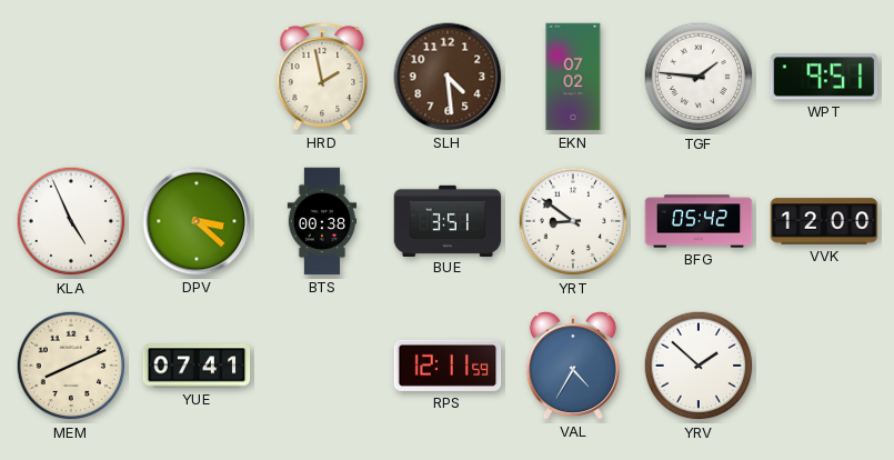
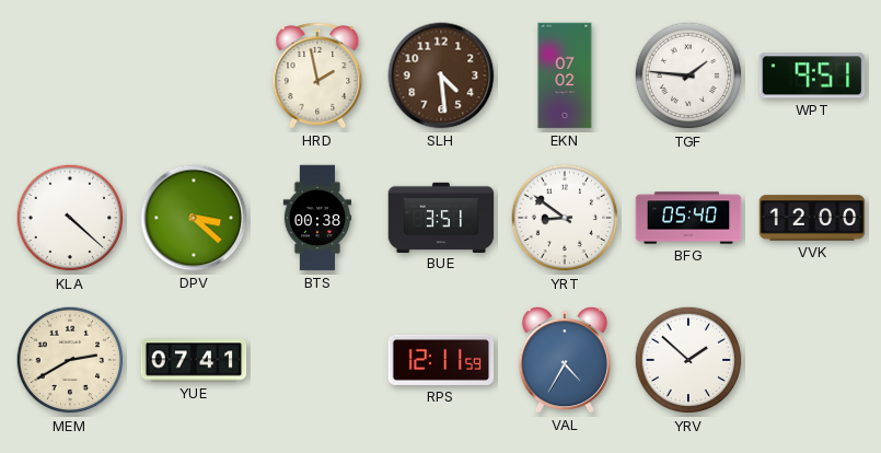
KLA: 4:56 -> 4:22
BFG: 05:42 -> 05:40
MEM: 8:11 -> 2:40
